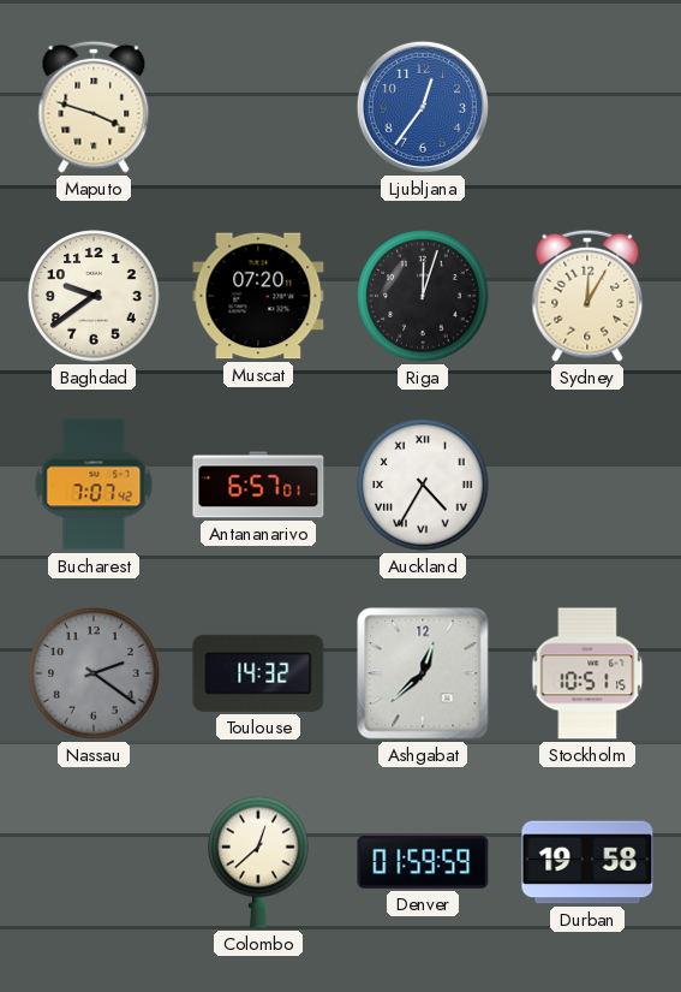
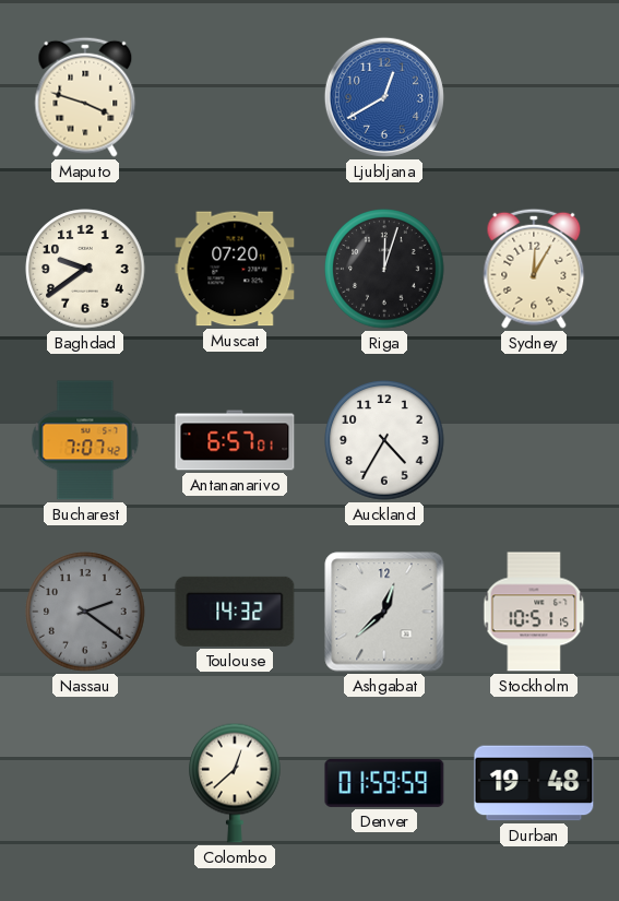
Ljubljana: 12:36 -> 12:40
Auckland numerals: Roman -> Arabic
Durban: 19:58 -> 19:48
